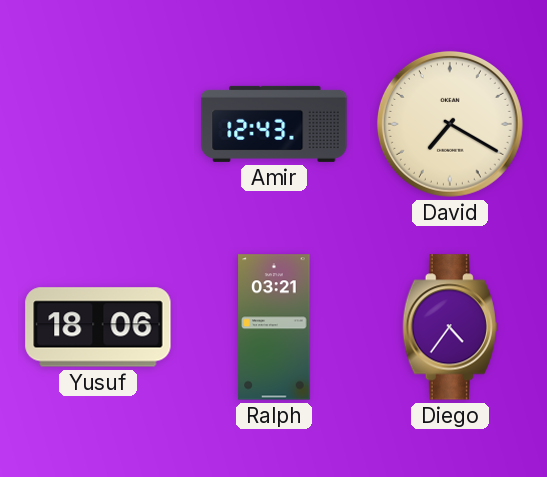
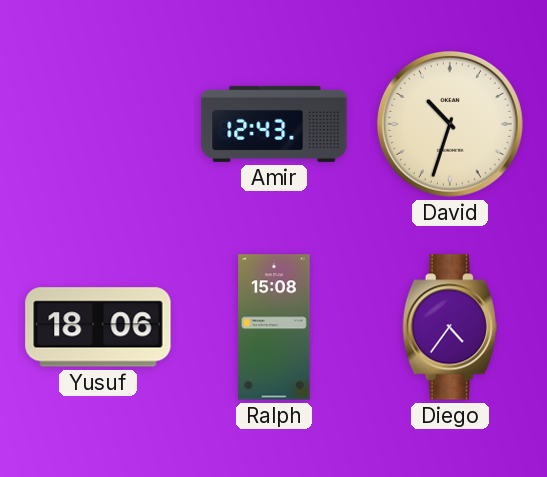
David: 7:20 -> 10:33
Ralph: 03:21 -> 15:08
